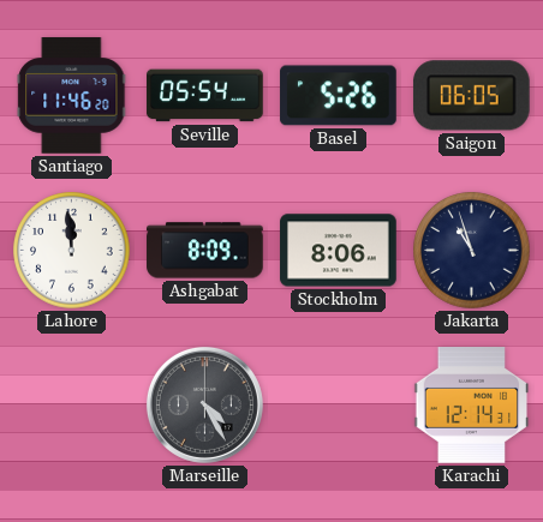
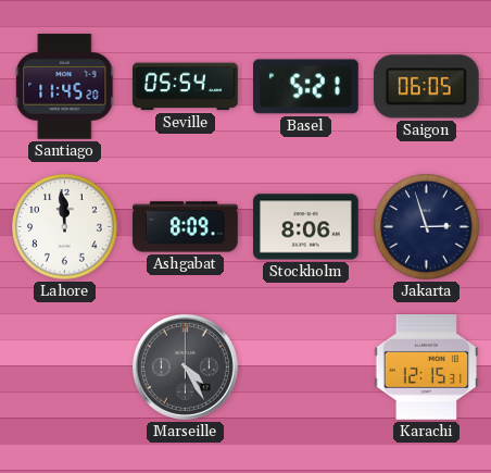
Santiago: 11:46 -> 11:45
Basel: 5:26 -> 5:21
Jakarta: 10:57 -> 2:57
Karachi: 12:14 -> 12:15
